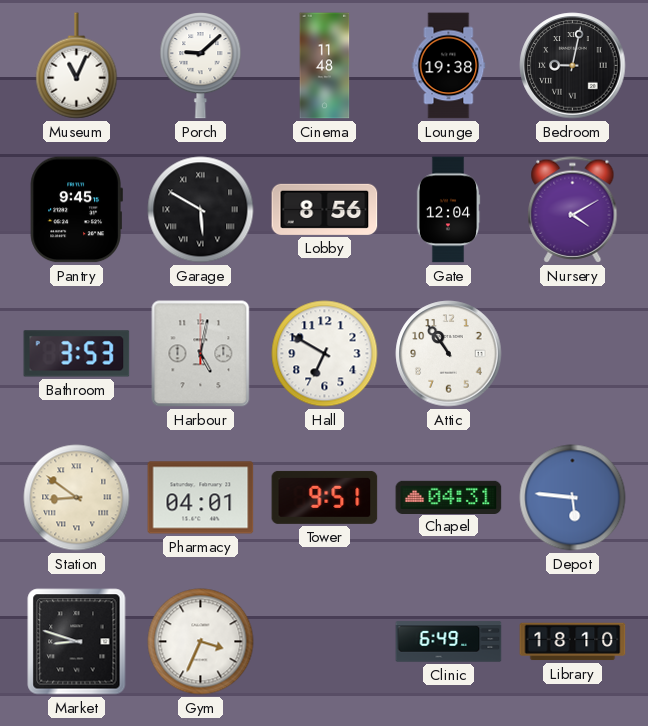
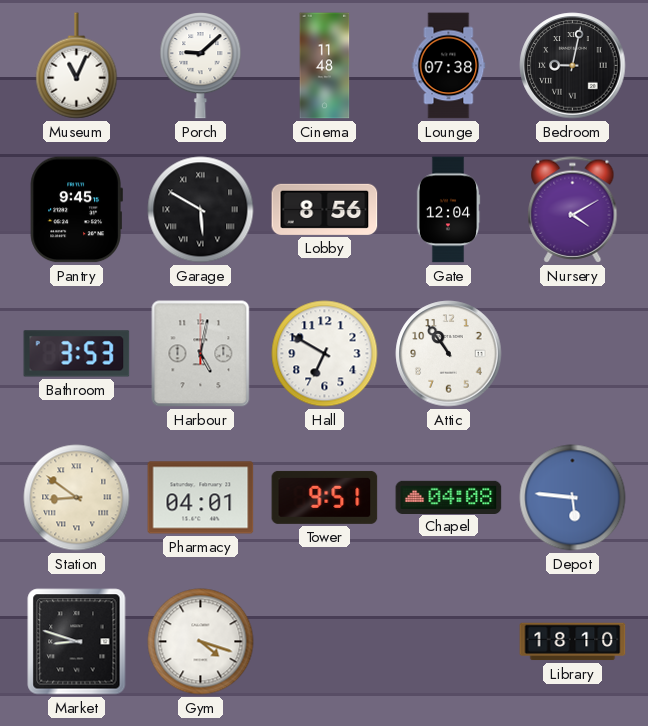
Lounge: 19:38 -> 07:38
Chapel: 04:31 -> 04:08
Gym: 3:34 -> 4:18
Clinic: 6:49 -> none
